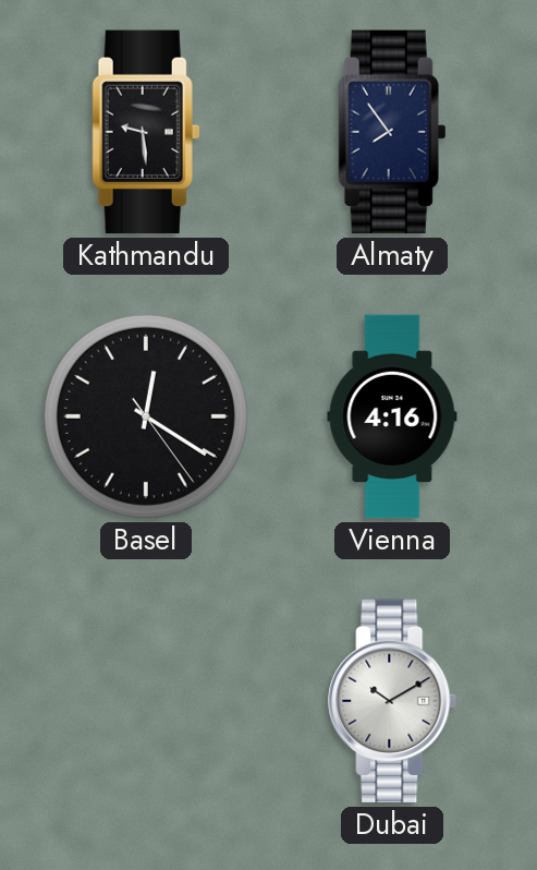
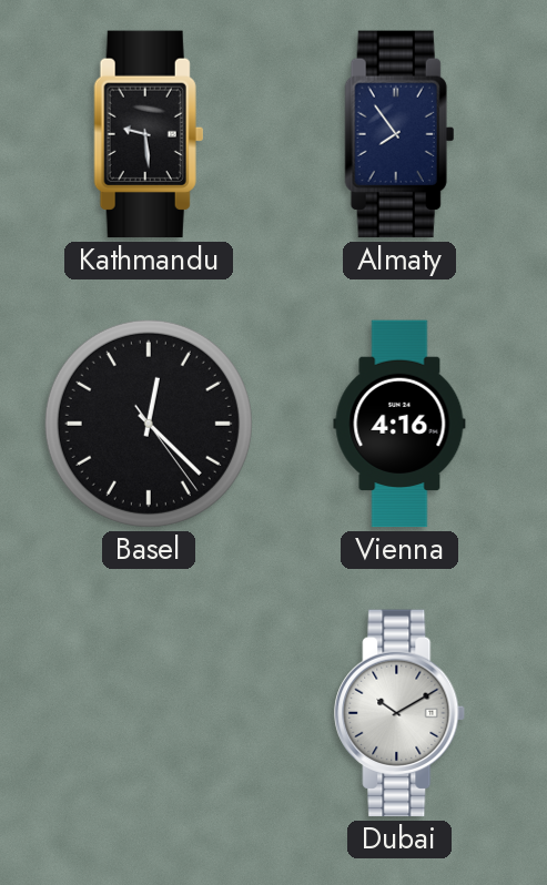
Basel: 12:20 -> 12:22
